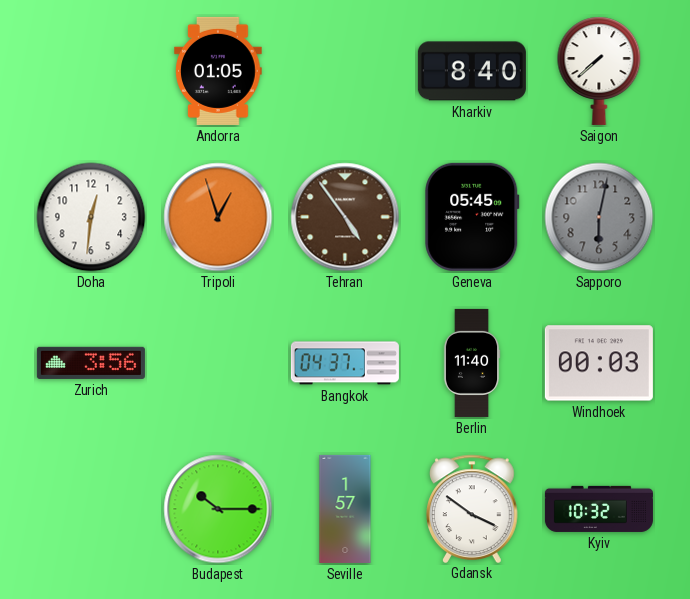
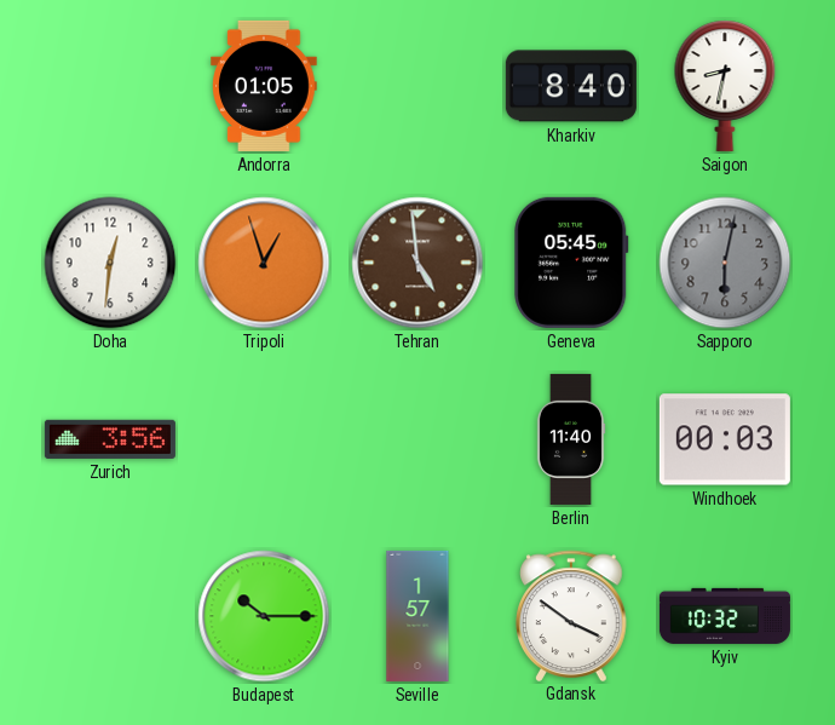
Saigon: 7:38 -> 8:32
Tehran: 4:54 -> 4:59
Bangkok: 04:37 -> none
